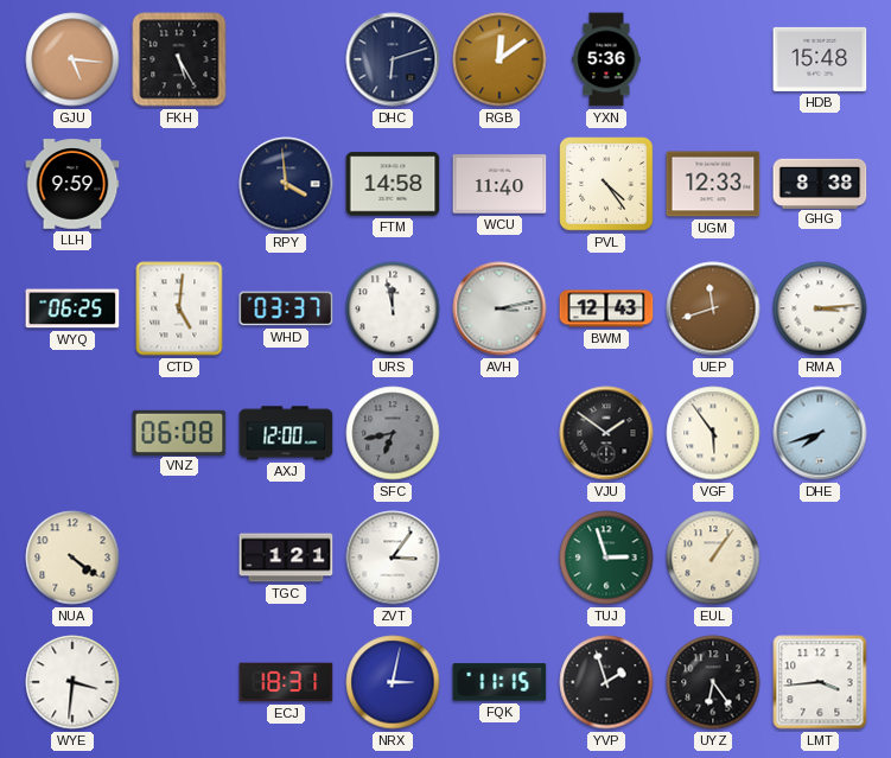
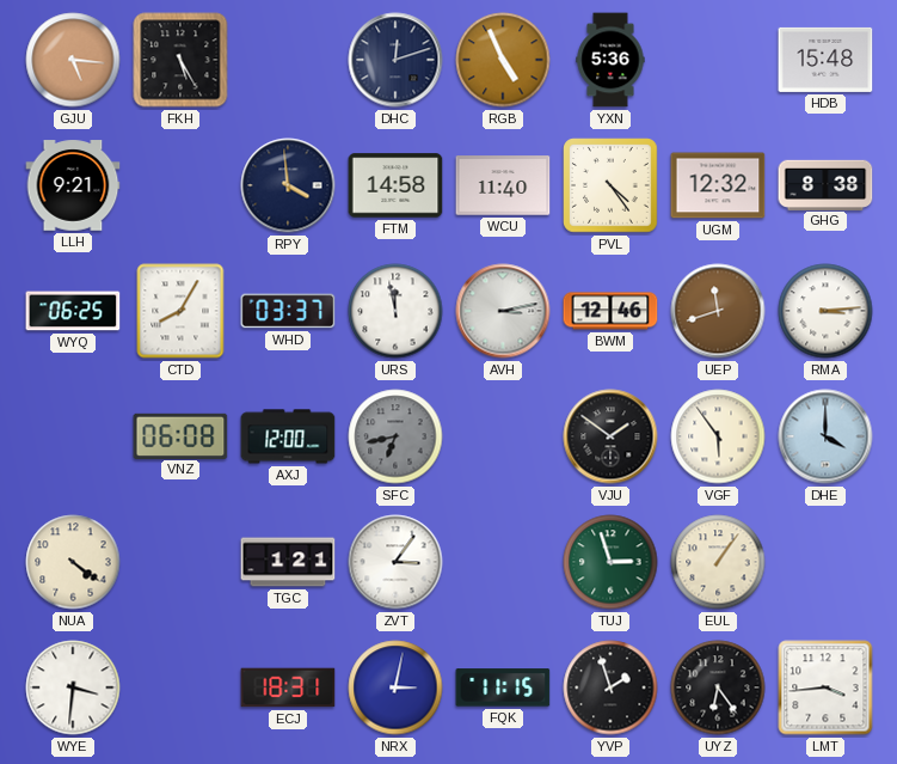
DHC: 6:12 -> 12:12
RGB: 12:09 -> 4:56
LLH: 9:59 -> 9:21
UGM: 12:33 -> 12:32
CTD: 5:01 -> 8:05
BWM: 12:43 -> 12:46
DHE: 7:42 -> 4:00
